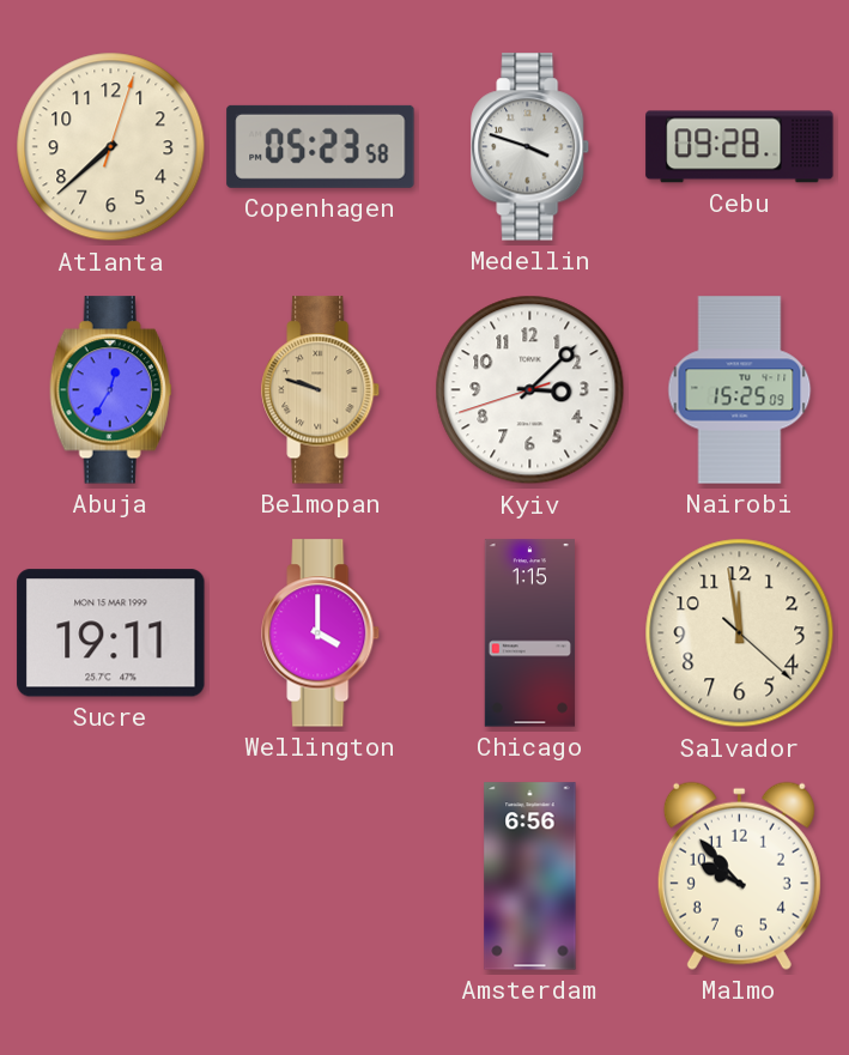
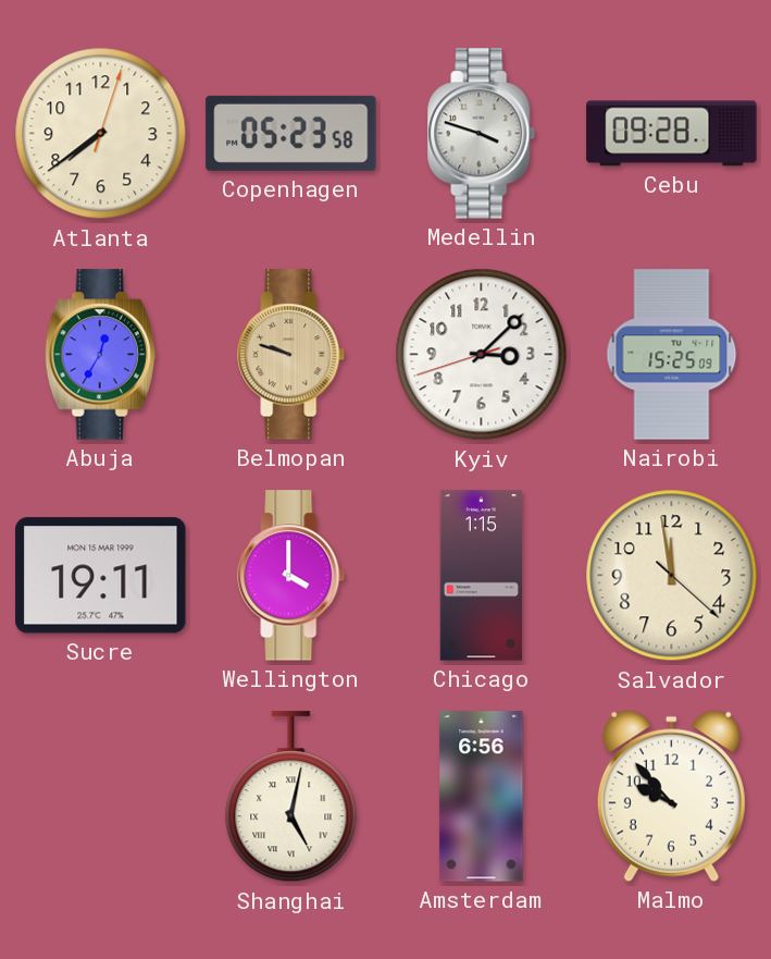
Atlanta: 7:38 -> 7:39
Shanghai: none -> 5:02
